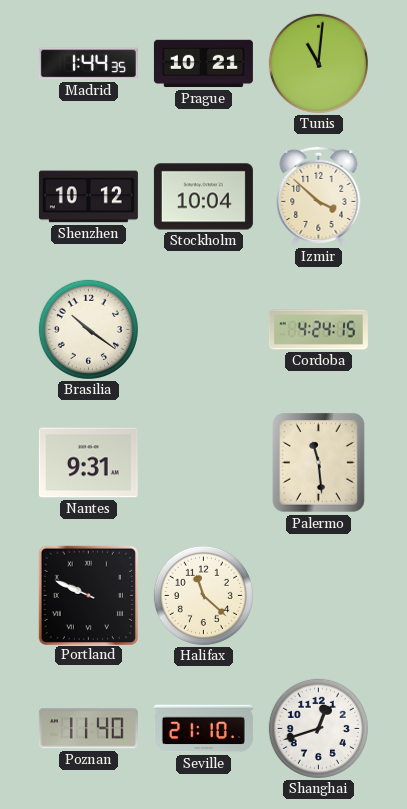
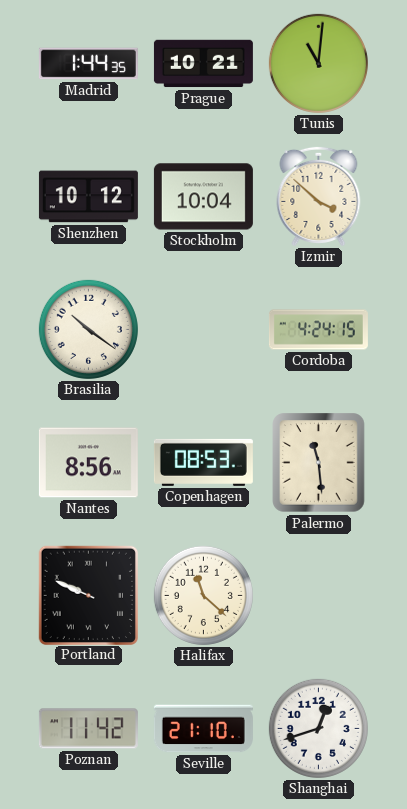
Nantes: 9:31 -> 8:56
Copenhagen: none -> 08:53
Poznan: 11:40 -> 11:42
